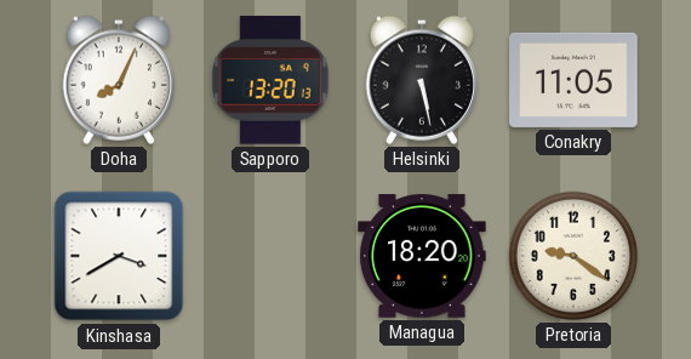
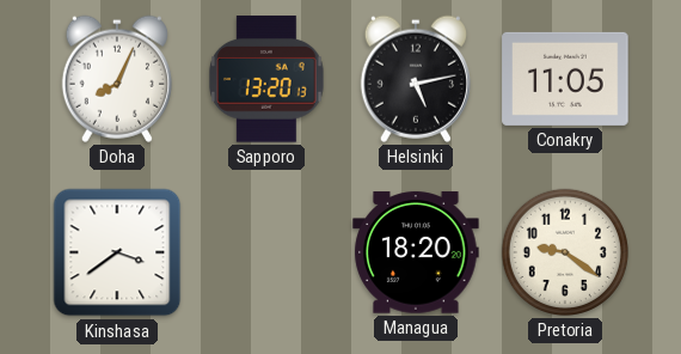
Helsinki: 5:28 -> 5:13
Kinshasa: 3:40 -> 3:39
